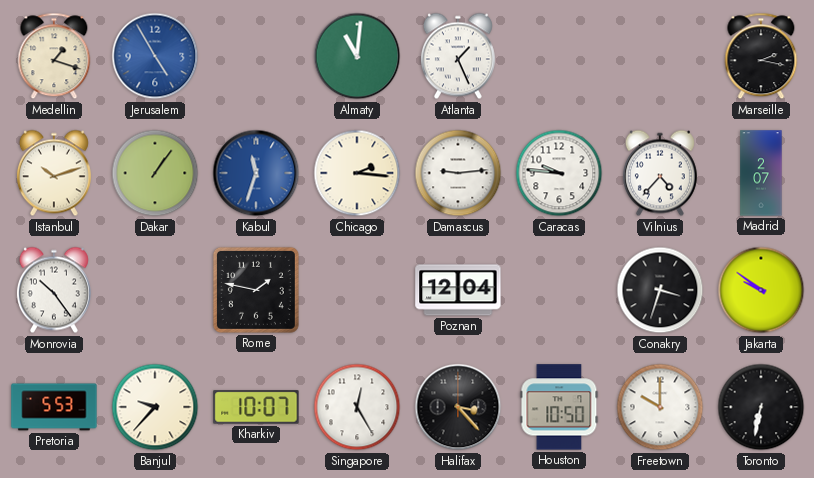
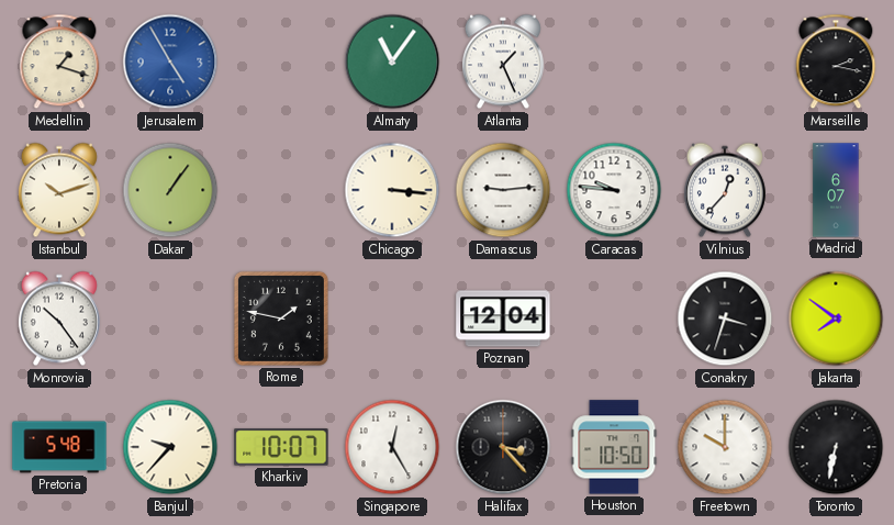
Almaty: 11:01 -> 11:06
Kabul: 11:33 -> none
Chicago: 2:16 -> 3:16
Vilnius: 4:37 -> 12:37
Madrid: 2:07 -> 6:07
Jakarta: 9:51 -> 7:51
Pretoria: 5:53 -> 5:48
